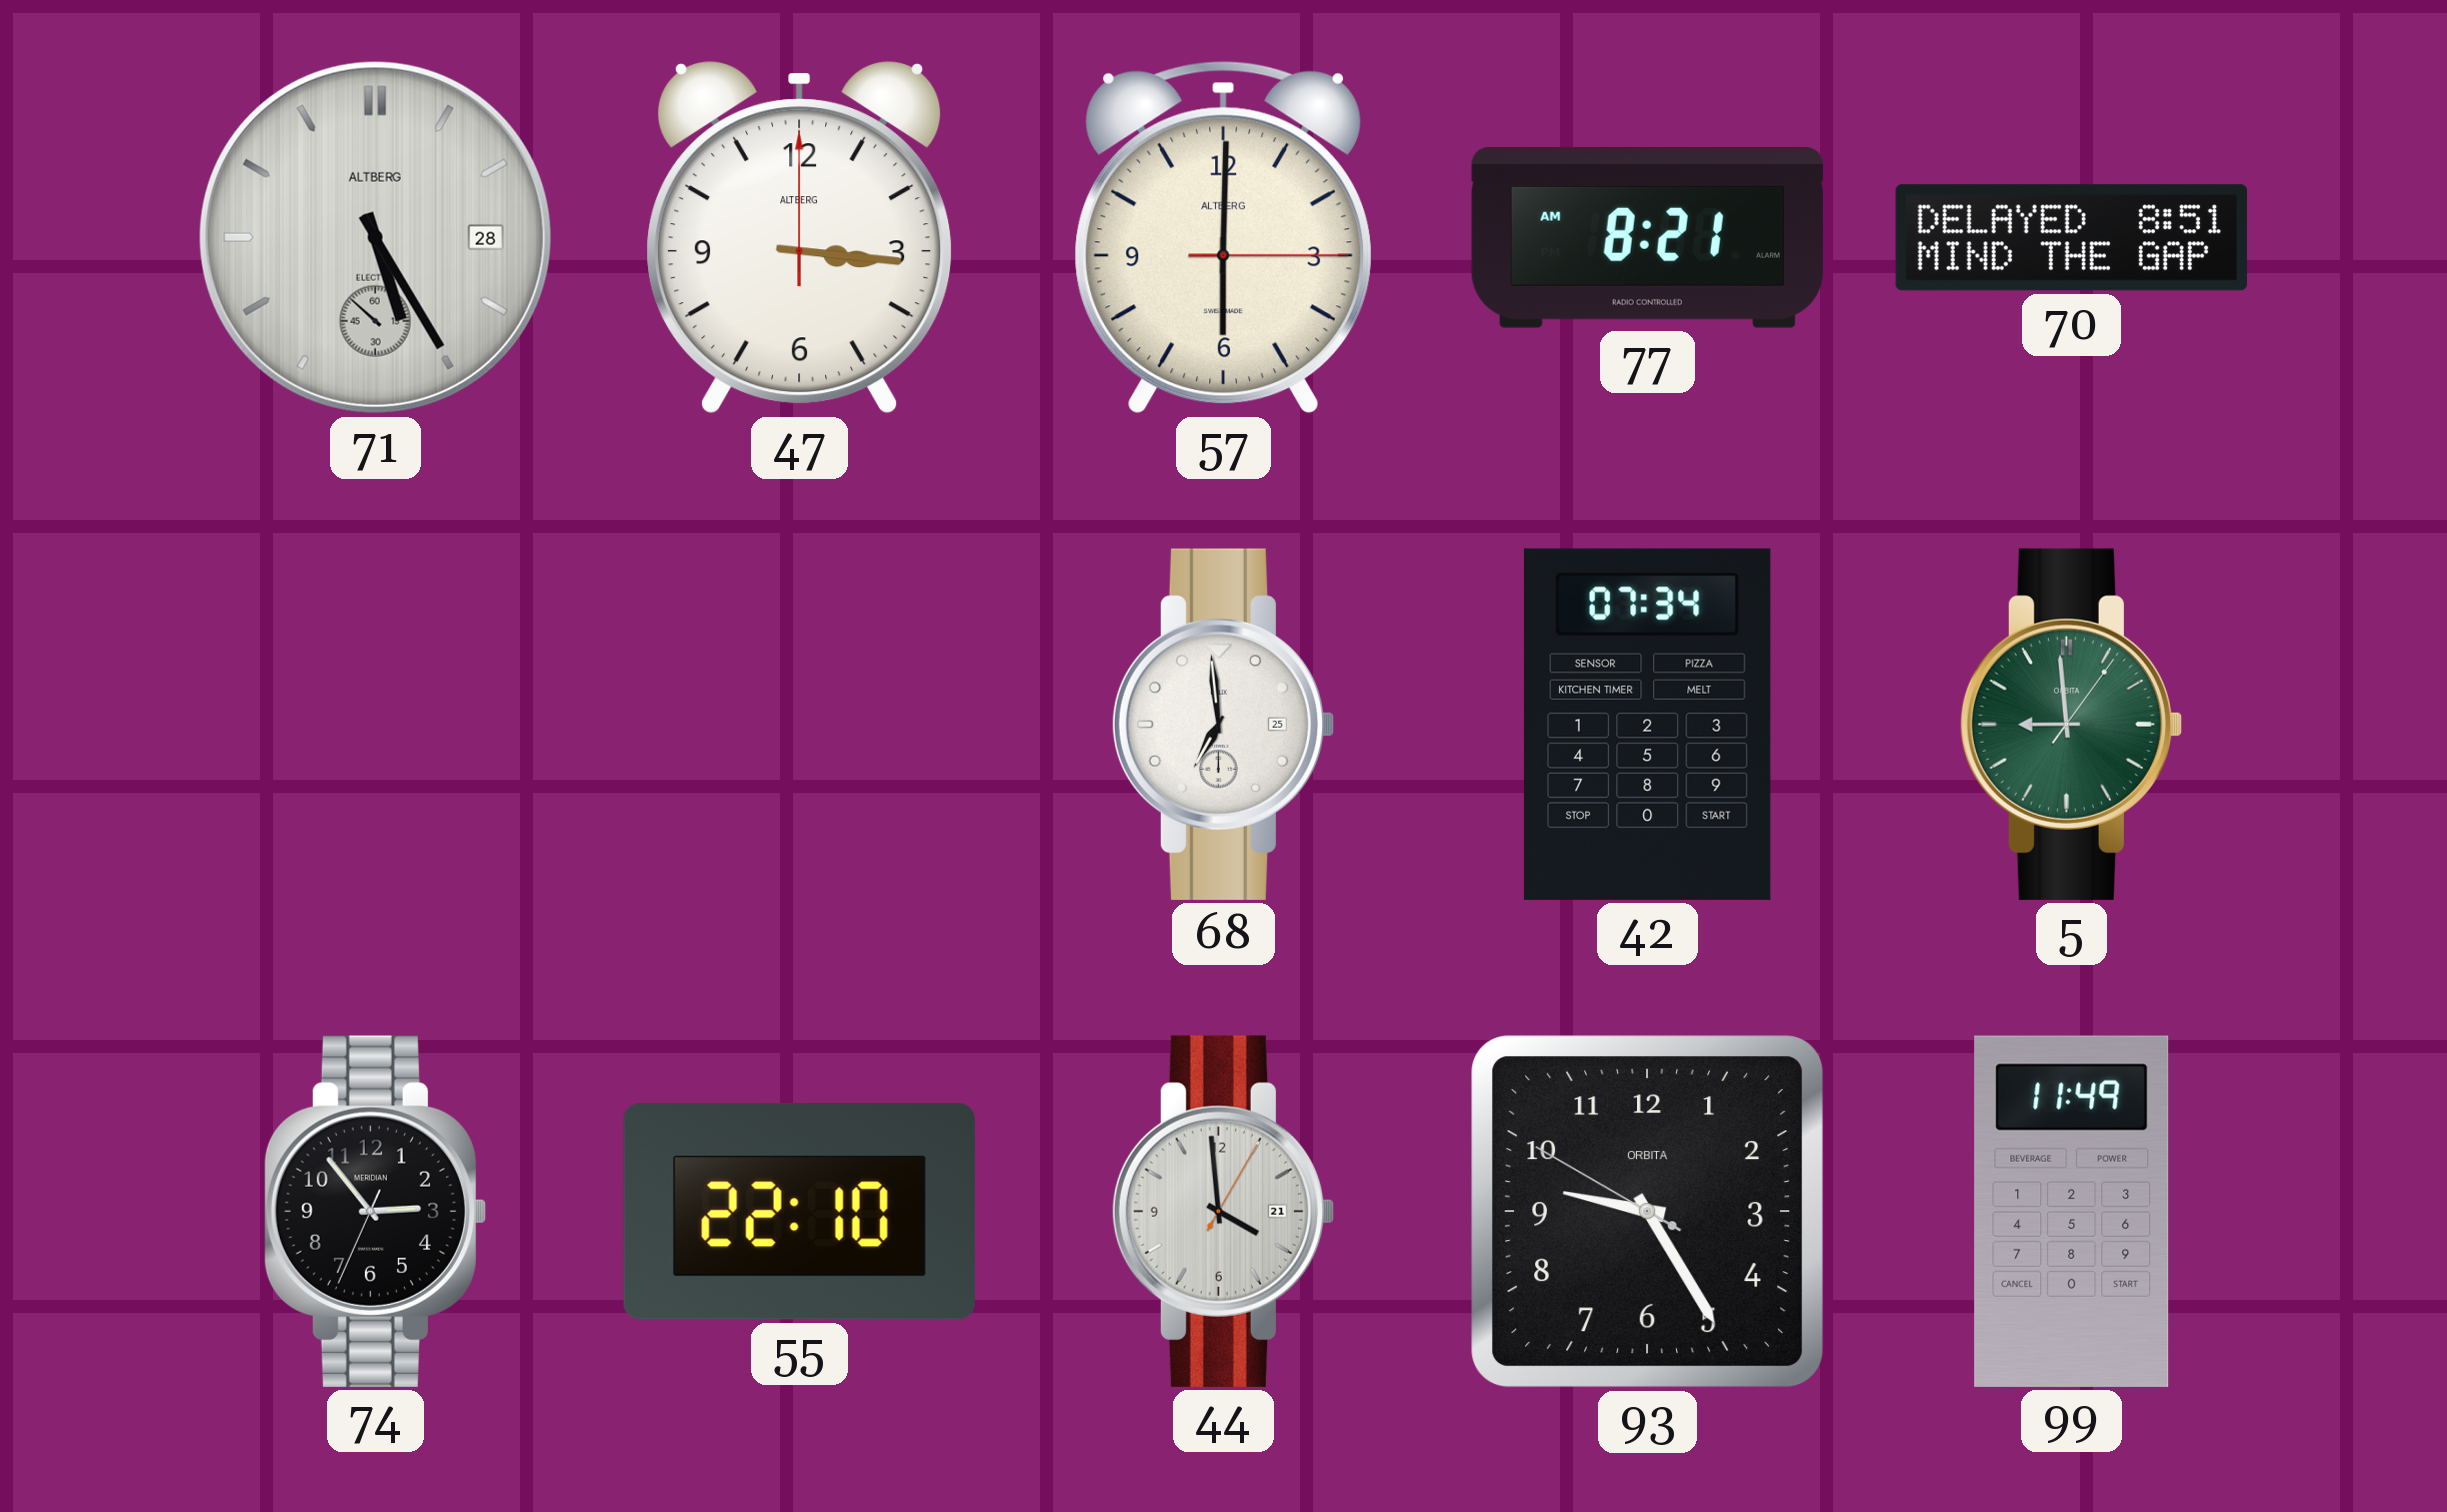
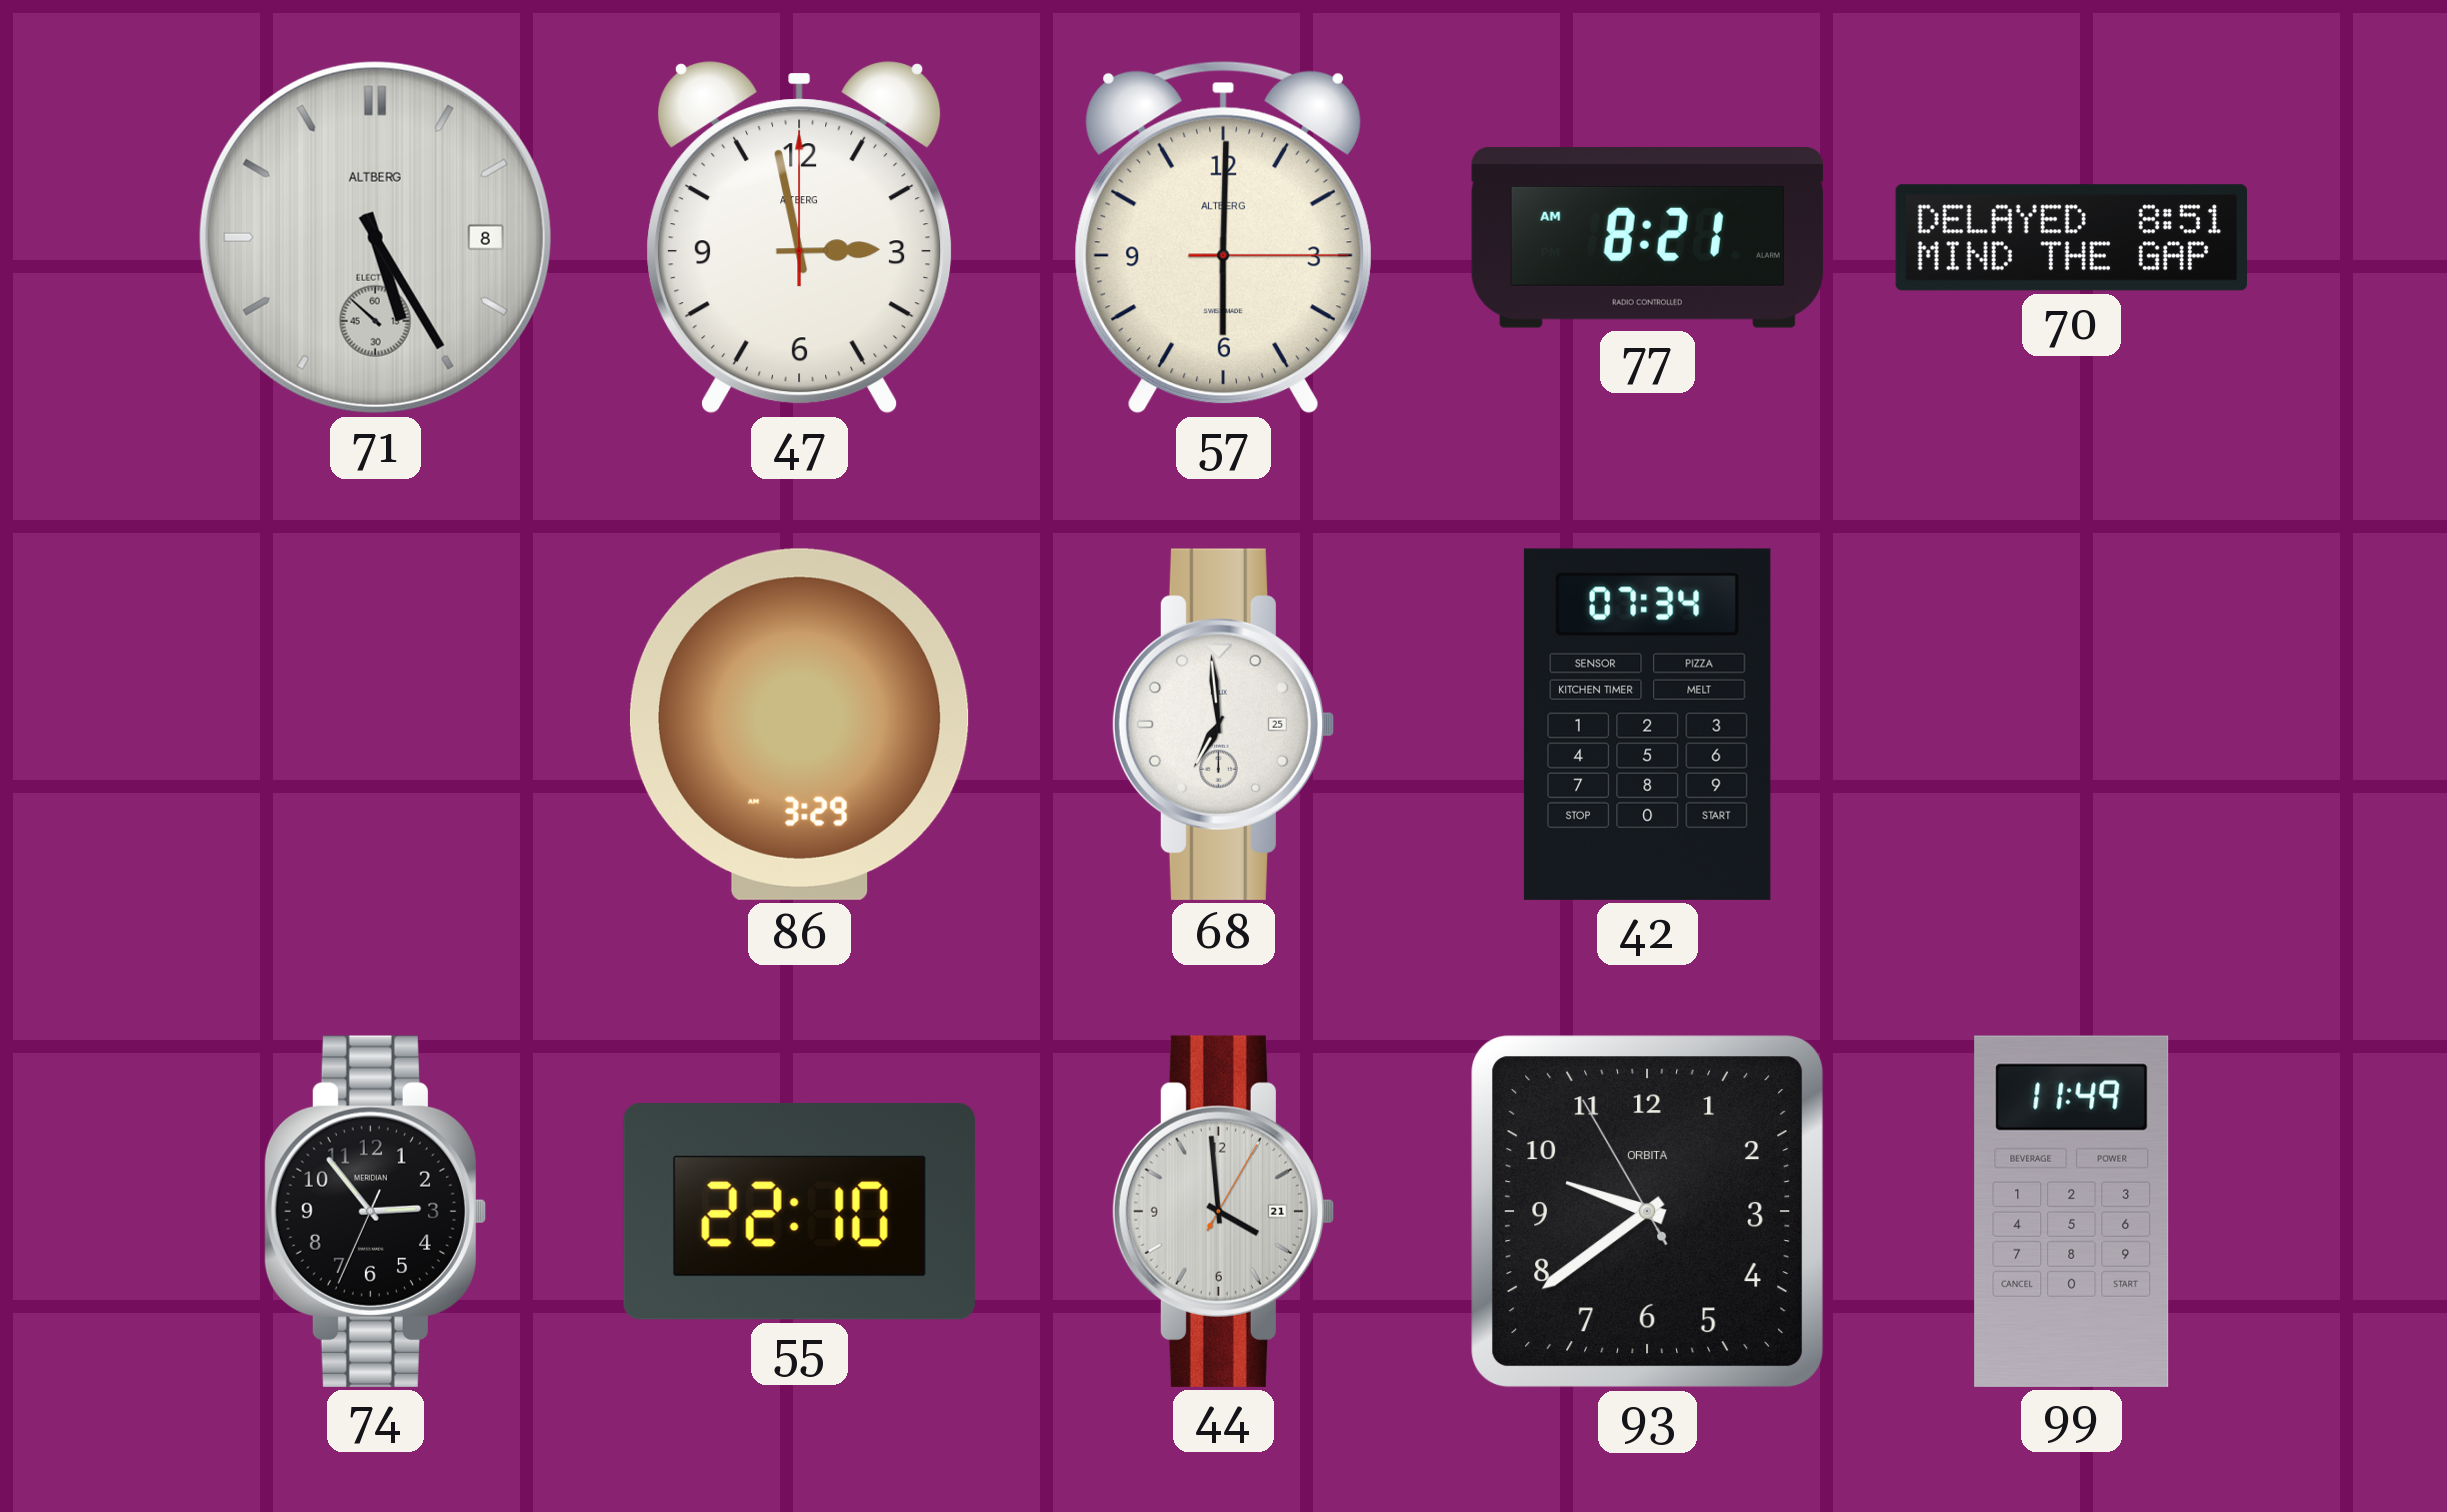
71 date: 28 -> 8
47: 3:16 -> 2:58
86: none -> 3:29
5: 8:59 -> none
93: 9:24 -> 9:38
